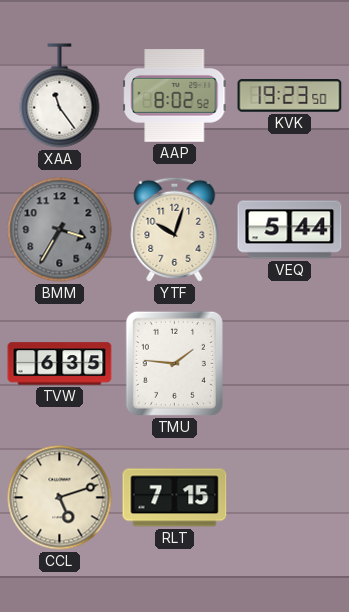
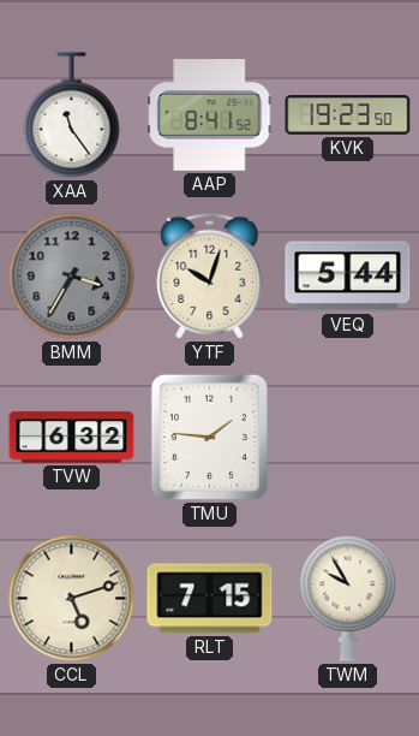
AAP: 8:02 -> 8:41
TVW: 6:35 -> 6:32
TWM: none -> 9:55
